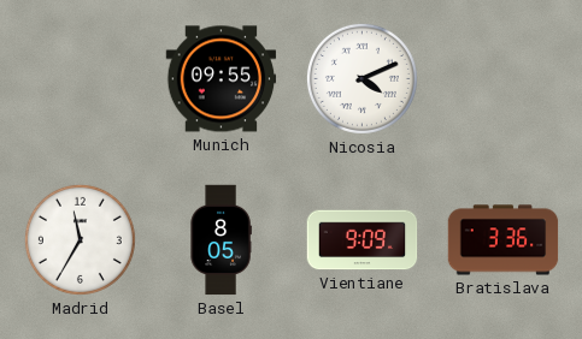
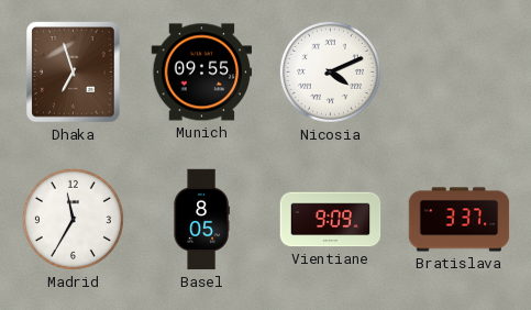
Dhaka: none -> 6:57
Bratislava: 3:36 -> 3:37
